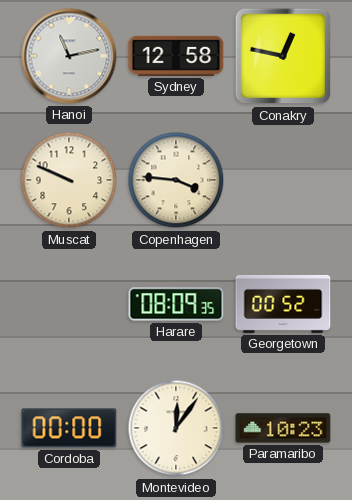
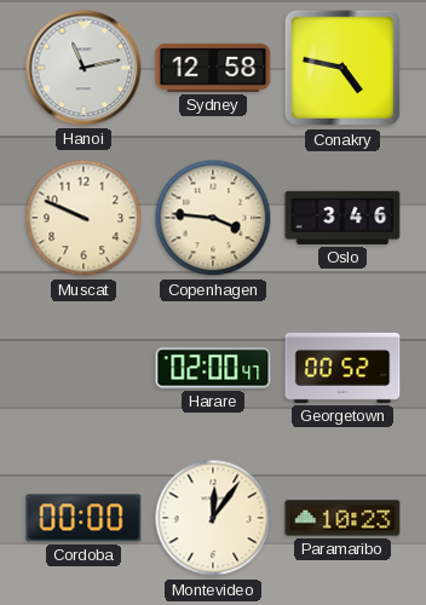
Conakry: 12:47 -> 4:47
Oslo: none -> 3:46
Harare: 08:09 -> 02:00
